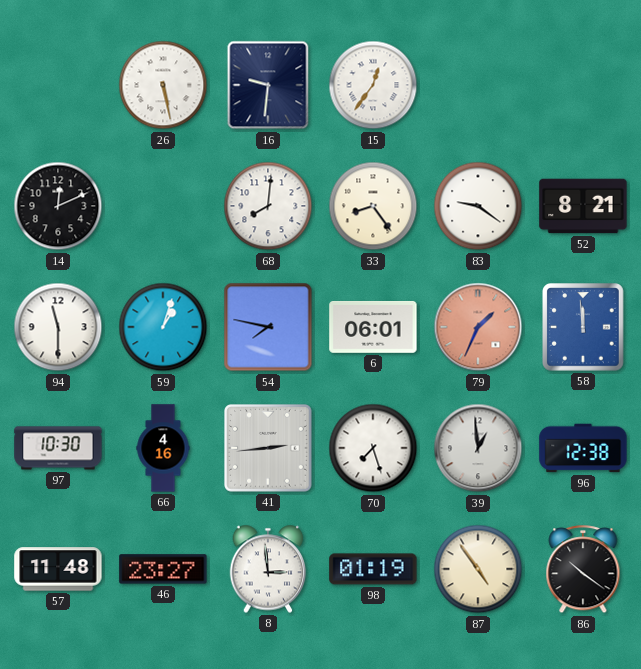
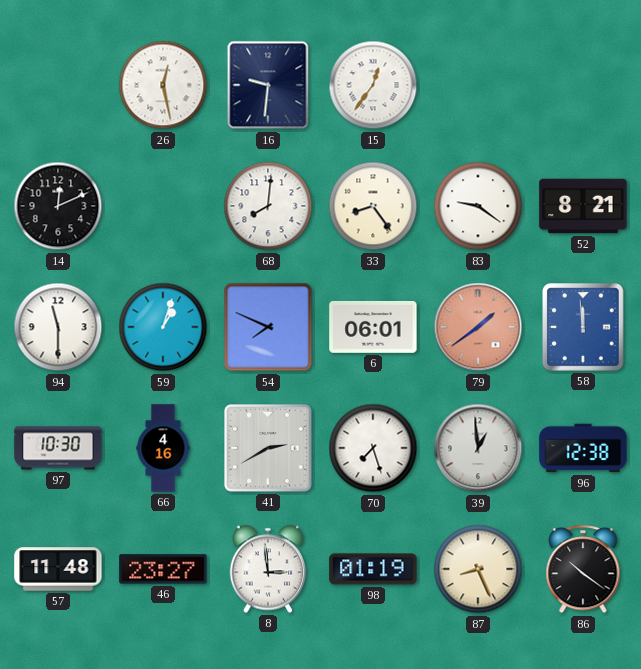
26: 5:28 -> 12:28
54: 7:47 -> 7:49
79: 1:34 -> 1:39
41: 2:44 -> 2:40
87: 4:54 -> 8:26
